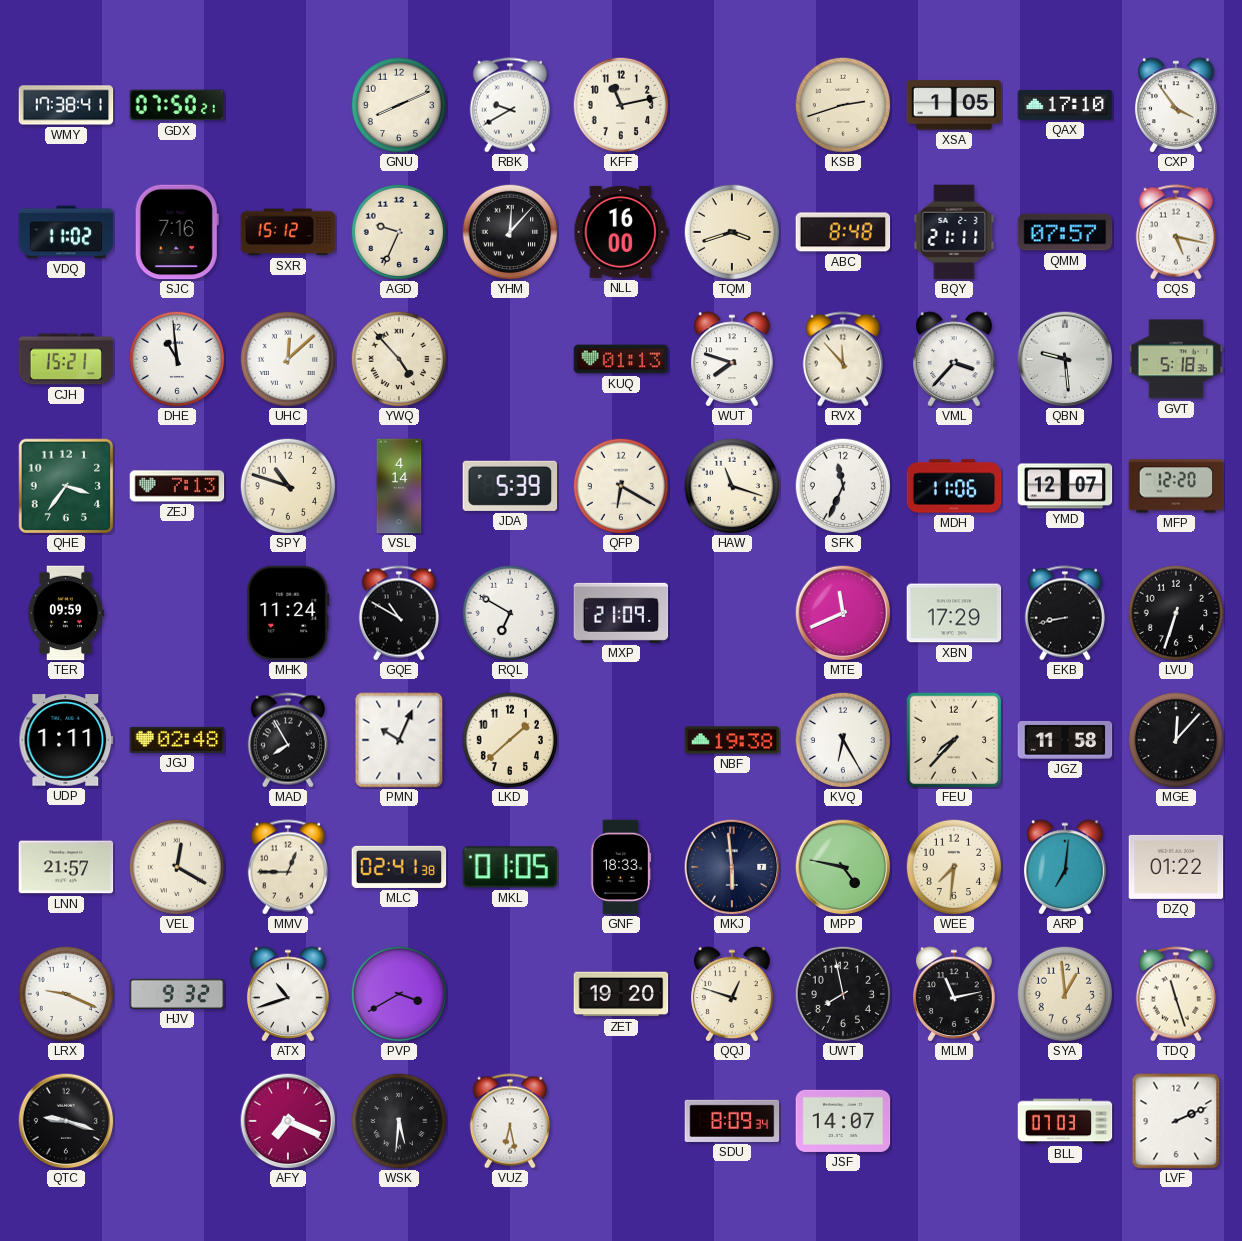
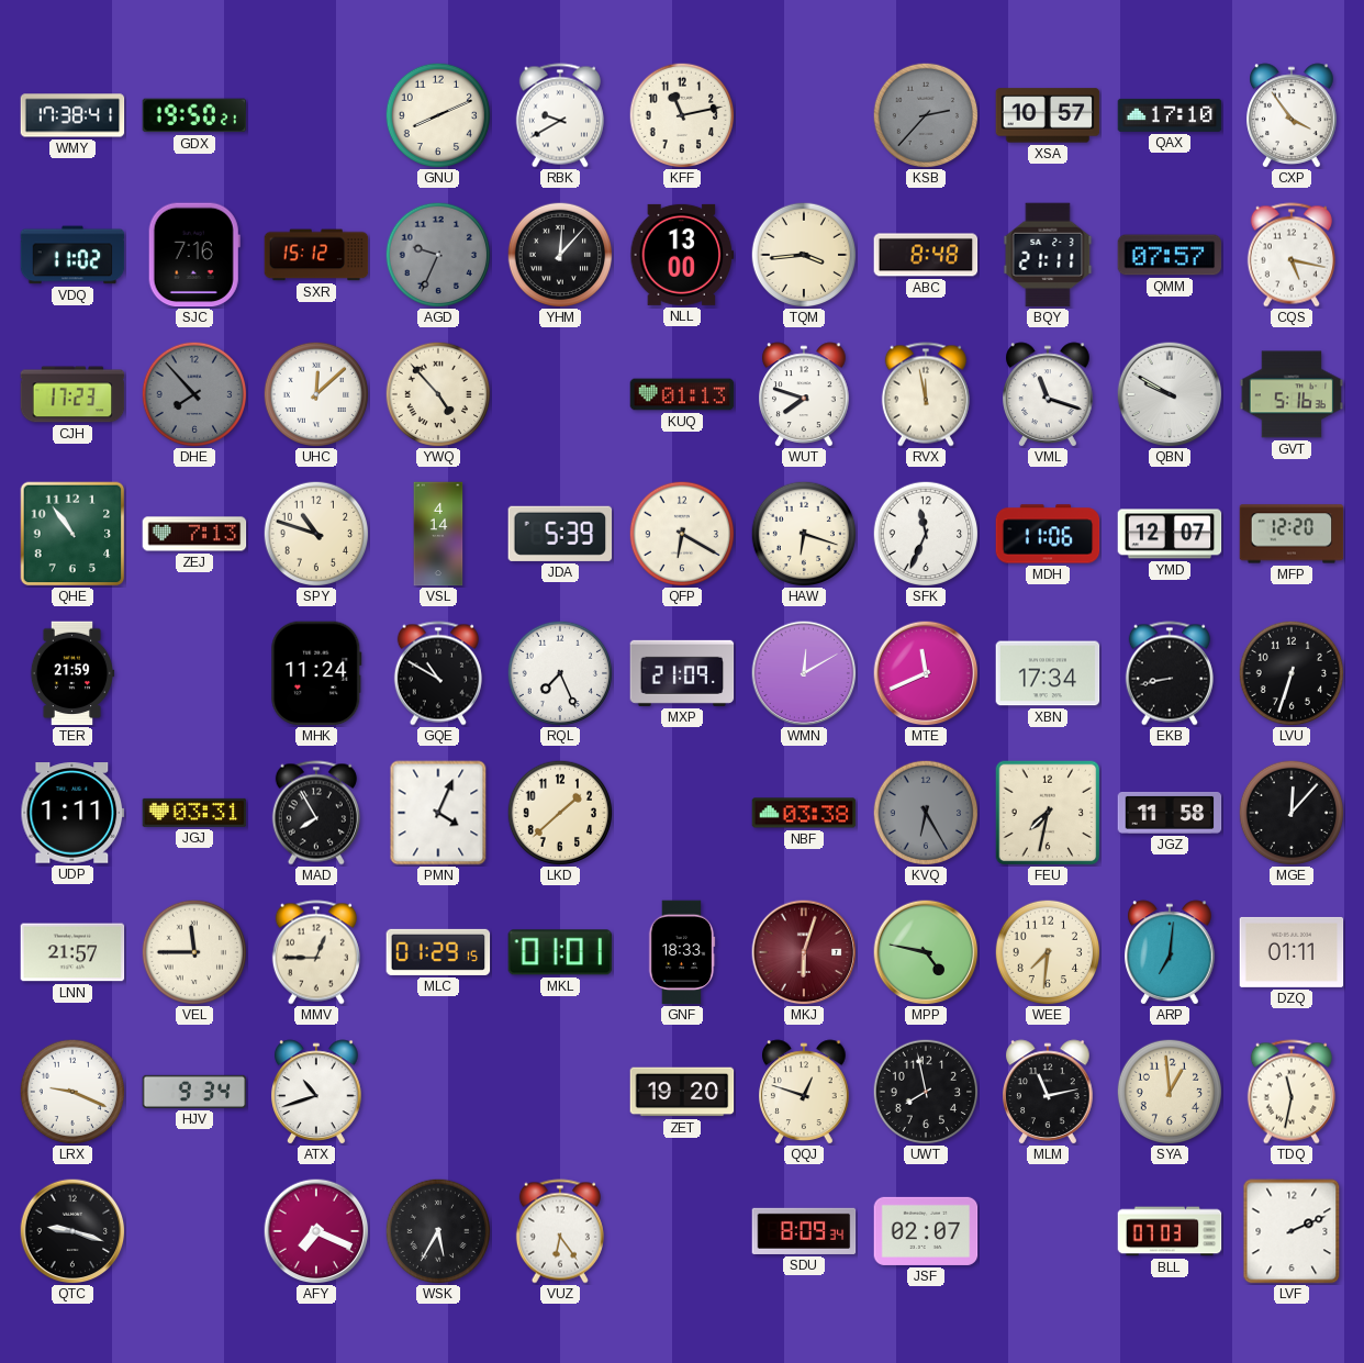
GDX: 07:50 -> 19:50
KSB: 2:42 -> 2:37
KSB dial: cream -> grey
XSA: 1:05 -> 10:57
AGD dial: cream -> grey
NLL: 16:00 -> 13:00
TQM: 3:42 -> 3:44
CJH: 15:21 -> 17:23
DHE: 10:59 -> 7:53
DHE dial: white -> grey
RVX: 11:53 -> 11:58
VML: 3:37 -> 11:18
QBN: 9:29 -> 9:50
GVT: 5:18 -> 5:16
QHE: 3:36 -> 10:54
HAW: 11:18 -> 6:18
TER: 09:59 -> 21:59
RQL: 6:50 -> 7:26
WMN: none -> 12:10
XBN: 17:29 -> 17:34
JGJ: 02:48 -> 03:31
PMN: 10:04 -> 4:04
NBF: 19:38 -> 03:38
KVQ dial: white -> grey
FEU: 7:37 -> 7:32
VEL: 12:20 -> 11:45
MLC: 02:41 -> 01:29
MKL: 01:05 -> 01:01
MKJ: 5:59 -> 6:03
MKJ dial: navy -> burgundy
DZQ: 01:22 -> 01:11
HJV: 9:32 -> 9:34
PVP: 3:40 -> none
TDQ: 11:27 -> 11:32
WSK: 5:31 -> 5:35
VUZ: 6:28 -> 6:24
JSF: 14:07 -> 02:07
